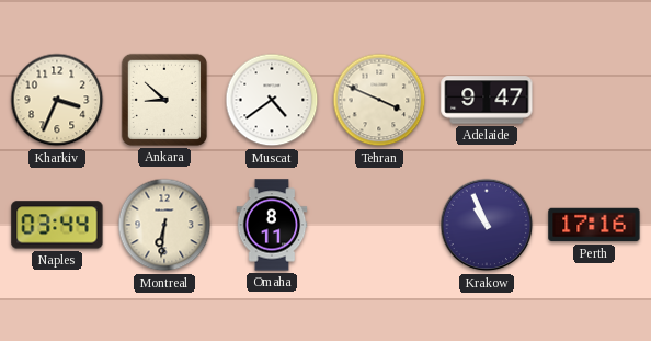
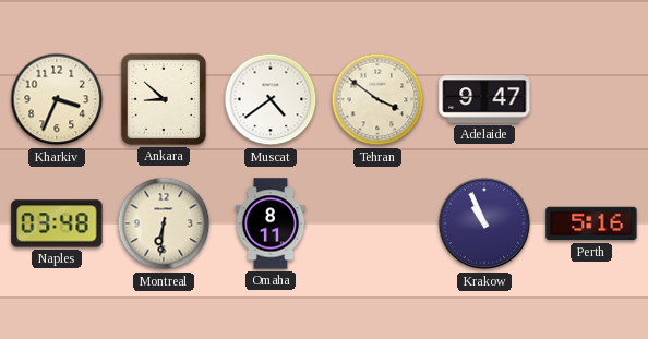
Tehran: 3:49 -> 3:51
Naples: 03:44 -> 03:48
Perth: 17:16 -> 5:16
